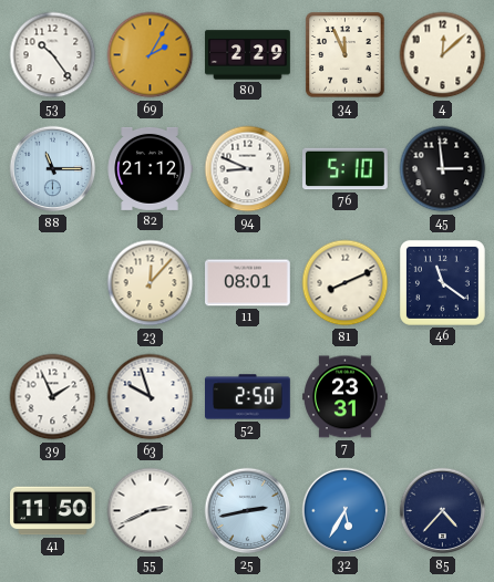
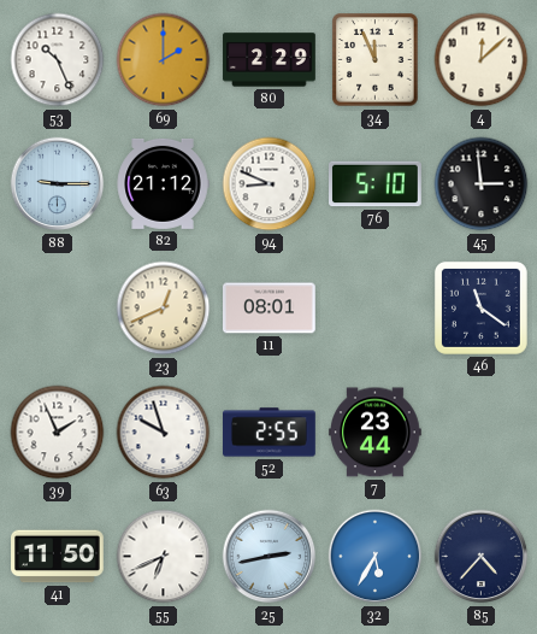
53: 10:24 -> 10:26
69: 2:05 -> 2:00
88: 11:15 -> 9:15
23: 12:07 -> 12:41
81: 8:11 -> none
52: 2:50 -> 2:55
7: 23:31 -> 23:44
55: 2:41 -> 6:41
